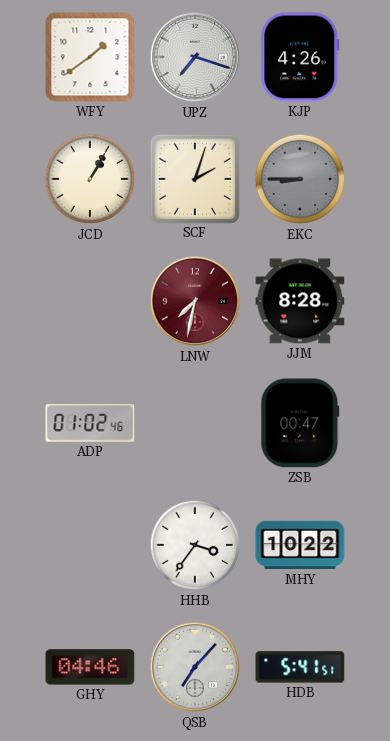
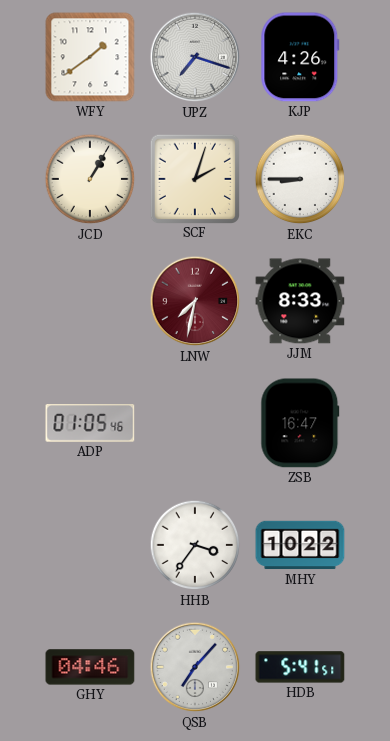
EKC dial: grey -> white
JJM: 8:28 -> 8:33
ADP: 01:02 -> 01:05
ZSB: 00:47 -> 16:47
